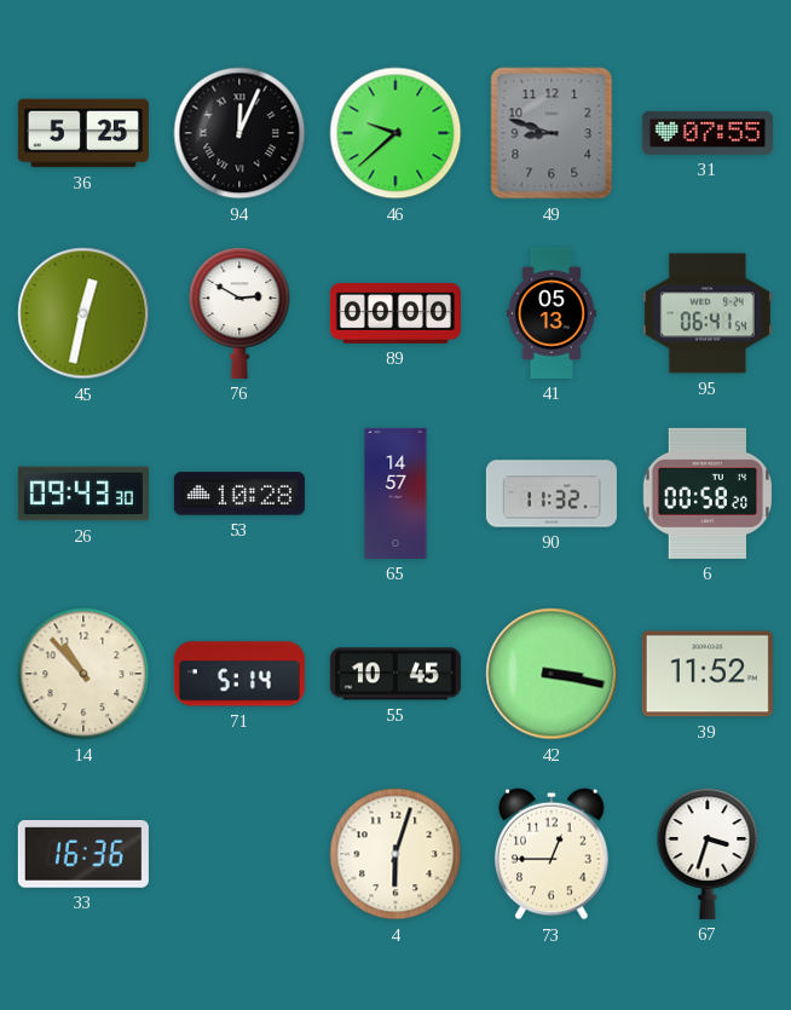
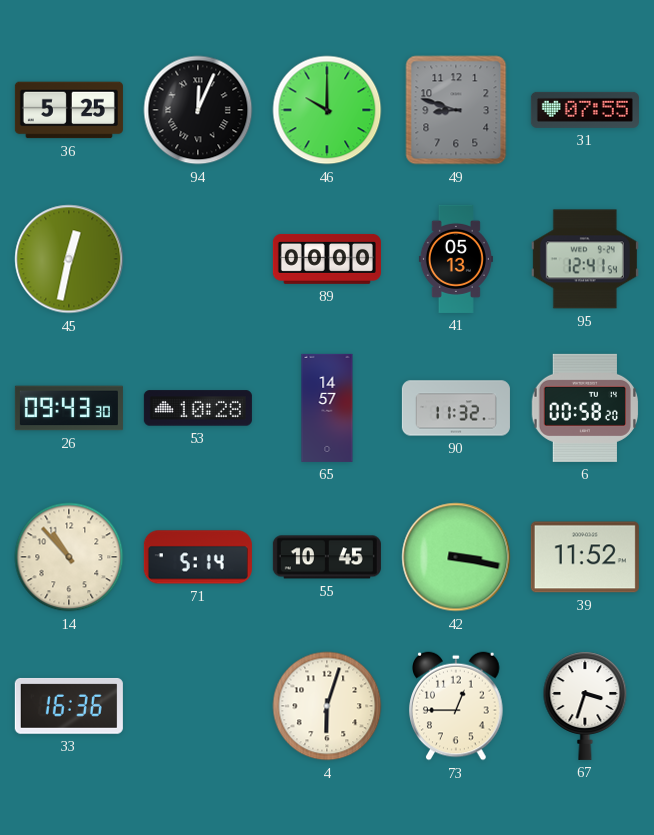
46: 9:38 -> 10:00
76: 2:50 -> none
95: 06:41 -> 12:41
